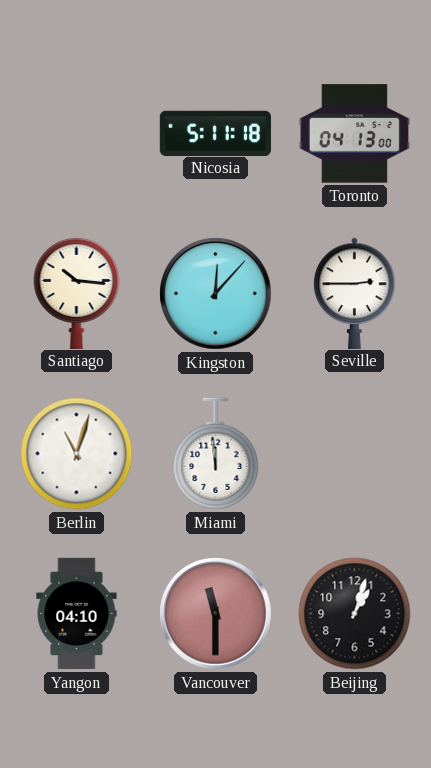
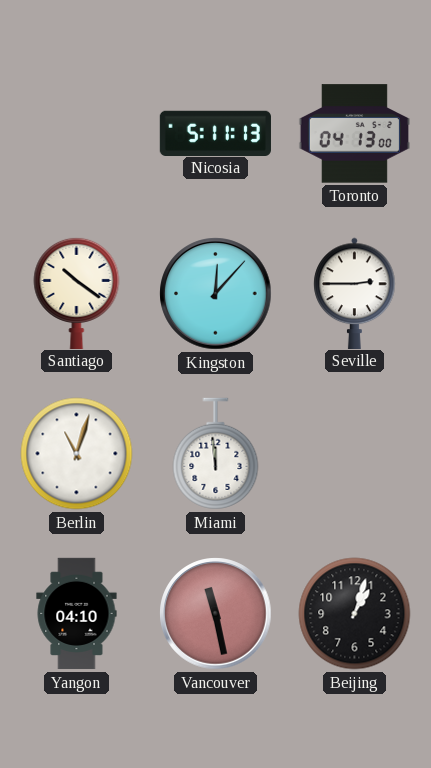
Nicosia: 5:11:18 -> 5:11:13
Santiago: 10:16 -> 10:21
Vancouver: 11:30 -> 11:28
